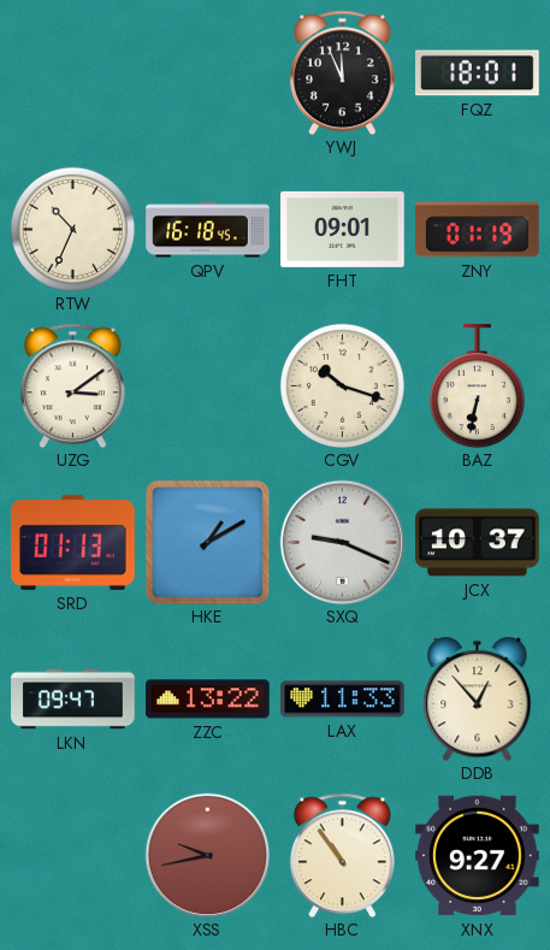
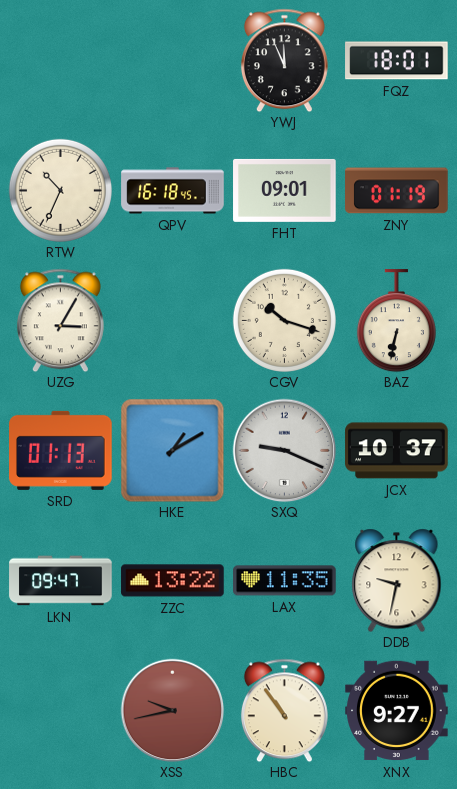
UZG: 3:09 -> 3:05
LAX: 11:33 -> 11:35
DDB: 12:53 -> 9:32
